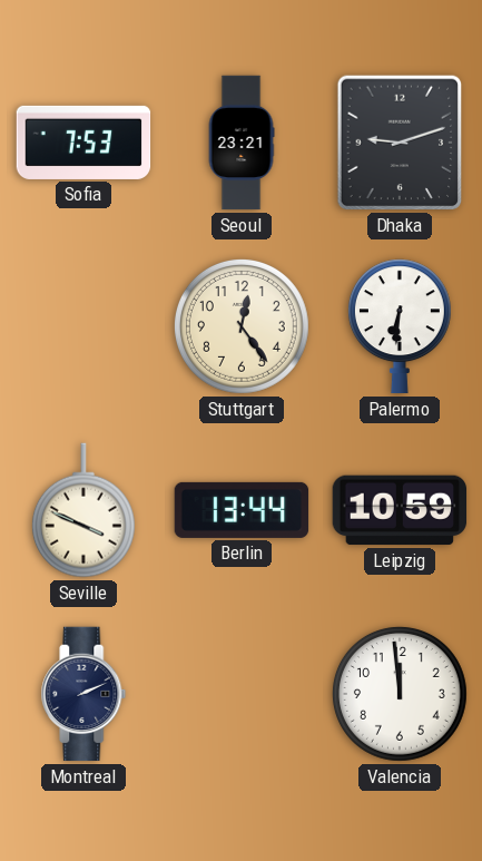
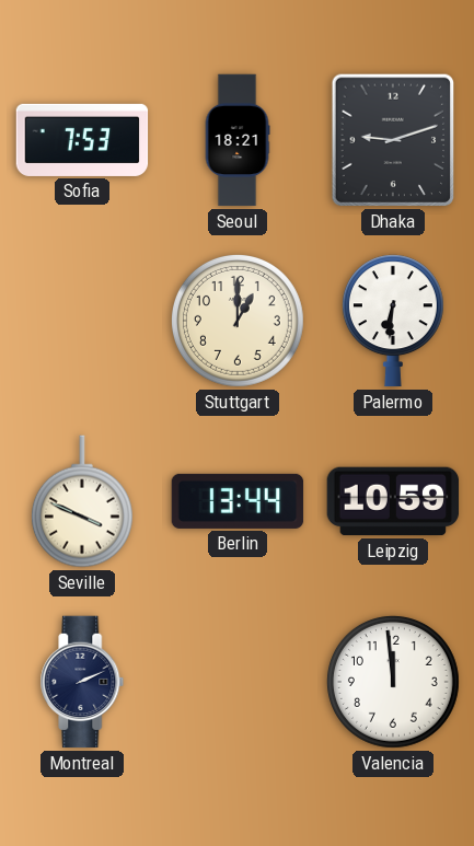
Seoul: 23:21 -> 18:21
Stuttgart: 12:24 -> 1:00
